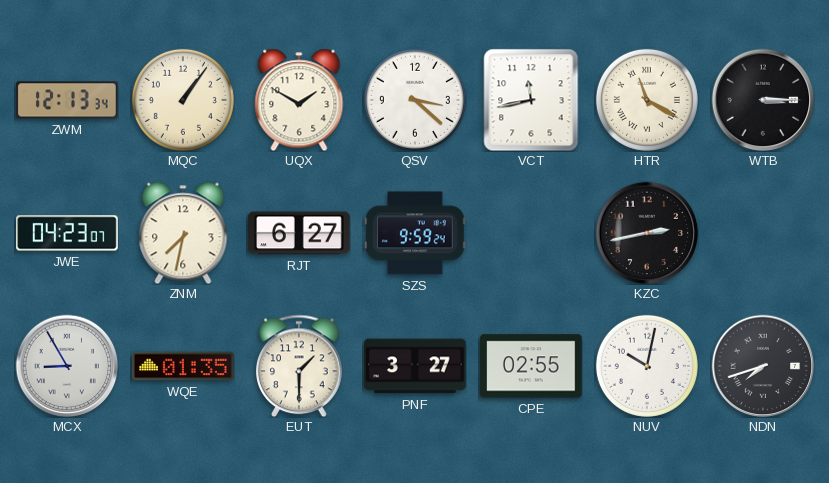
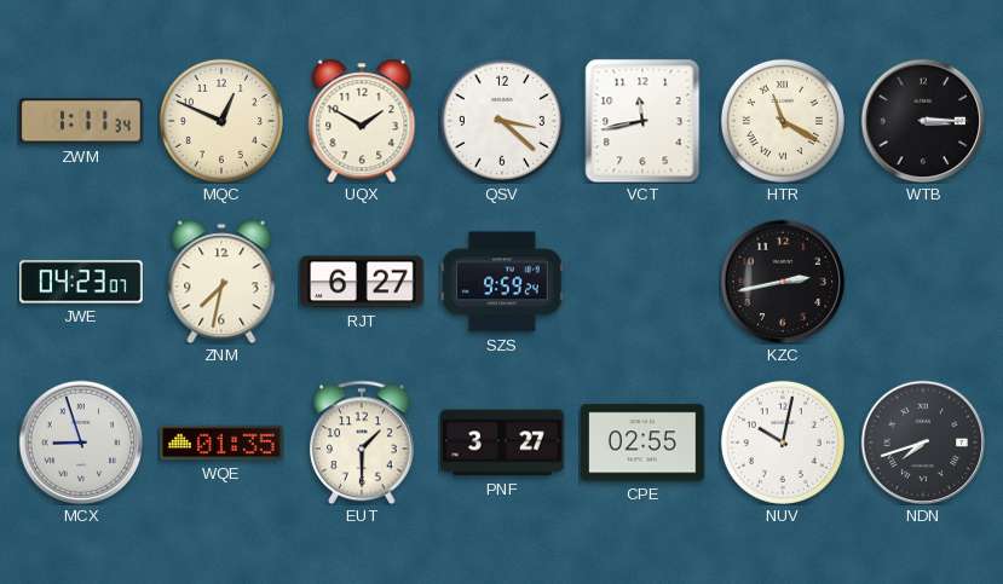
ZWM: 12:13 -> 1:11
MQC: 1:06 -> 12:49
MCX: 8:55 -> 8:57
